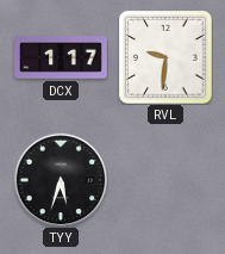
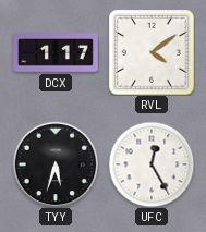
RVL: 9:31 -> 4:09
UFC: none -> 12:25
